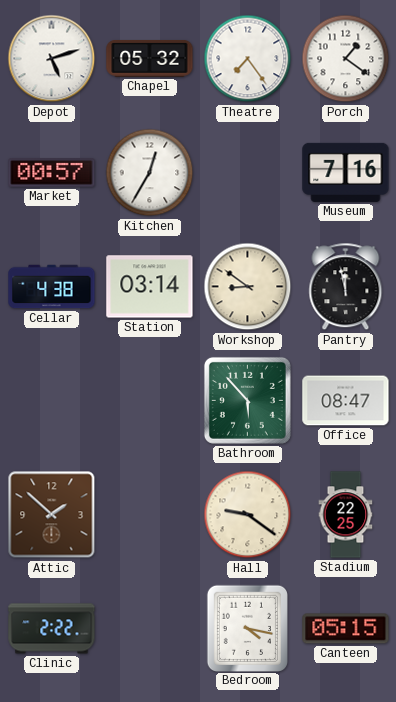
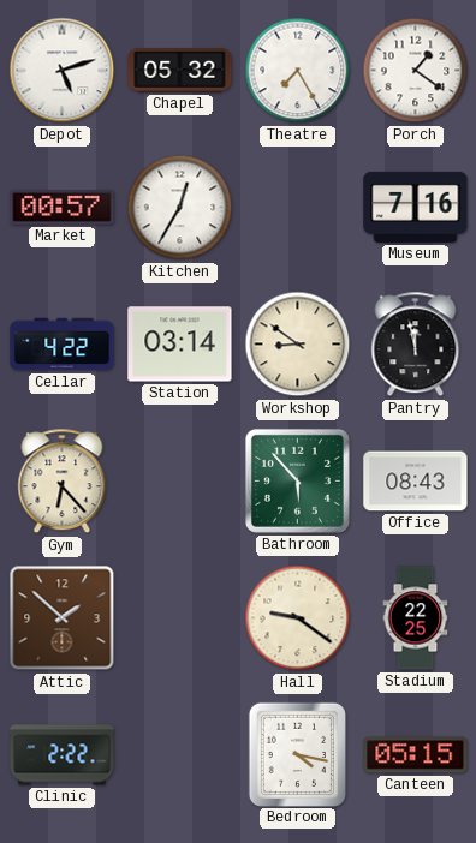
Theatre: 7:24 -> 7:25
Cellar: 4:38 -> 4:22
Gym: none -> 6:23
Office: 08:47 -> 08:43
